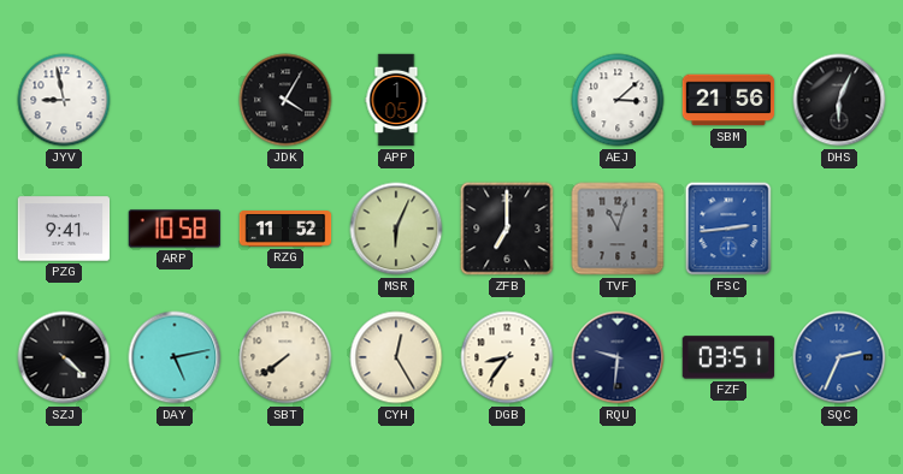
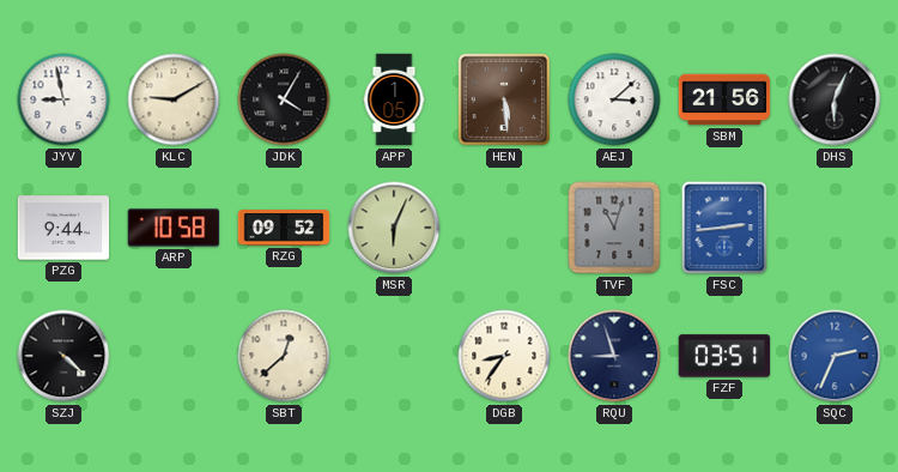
KLC: none -> 9:10
HEN: none -> 5:29
PZG: 9:41 -> 9:44
RZG: 11:52 -> 09:52
ZFB: 7:00 -> none
DAY: 5:13 -> none
SBT: 7:39 -> 12:38
CYH: 12:25 -> none
RQU: 9:31 -> 8:57
